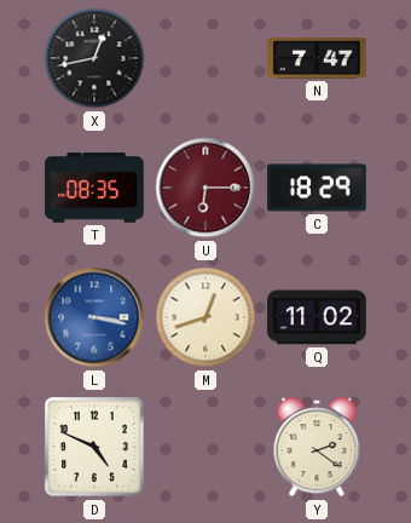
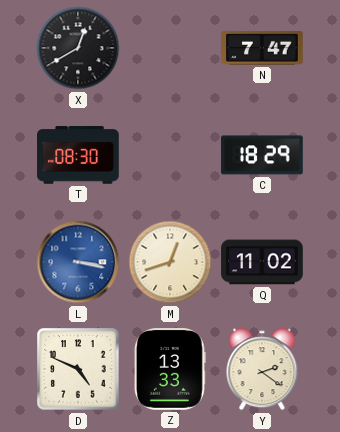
X: 12:43 -> 12:40
T: 08:35 -> 08:30
U: 6:15 -> none
Z: none -> 13:33
